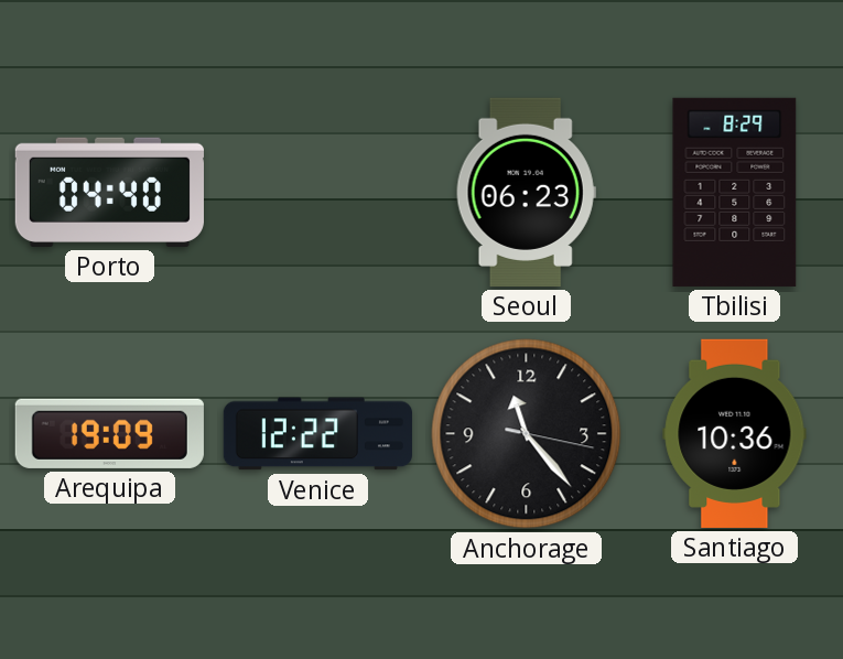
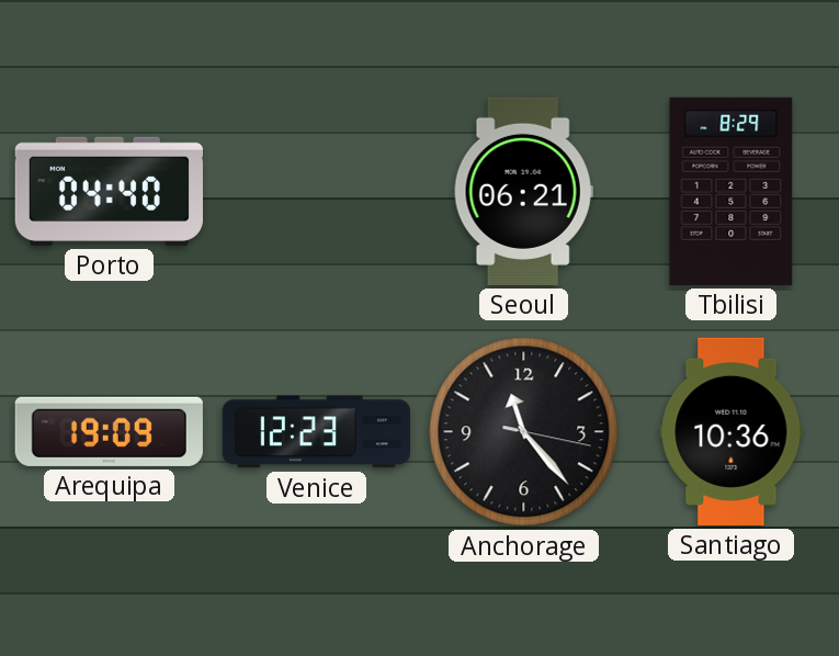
Seoul: 06:23 -> 06:21
Venice: 12:22 -> 12:23
